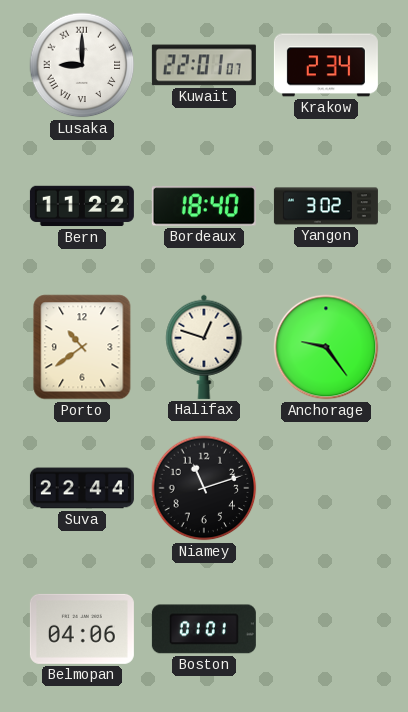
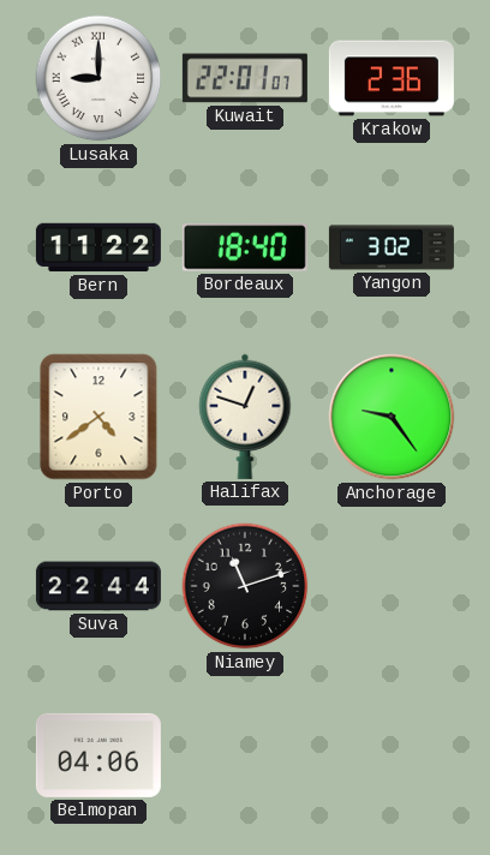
Krakow: 2:34 -> 2:36
Porto: 10:39 -> 4:39
Boston: 01:01 -> none
